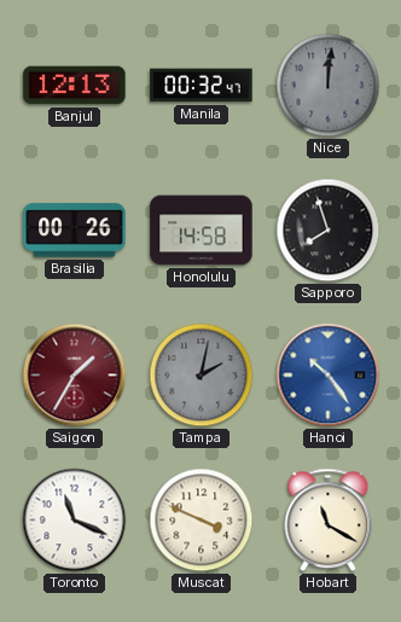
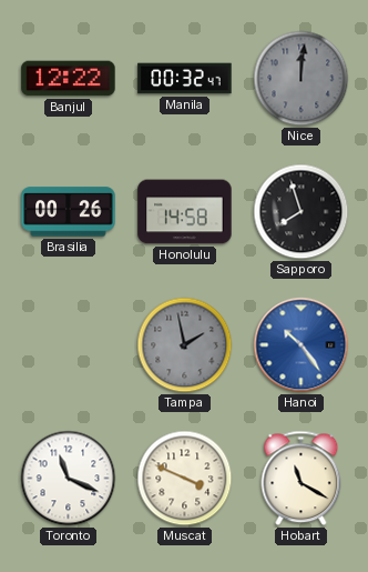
Banjul: 12:13 -> 12:22
Saigon: 1:35 -> none
Tampa: 2:02 -> 1:58
